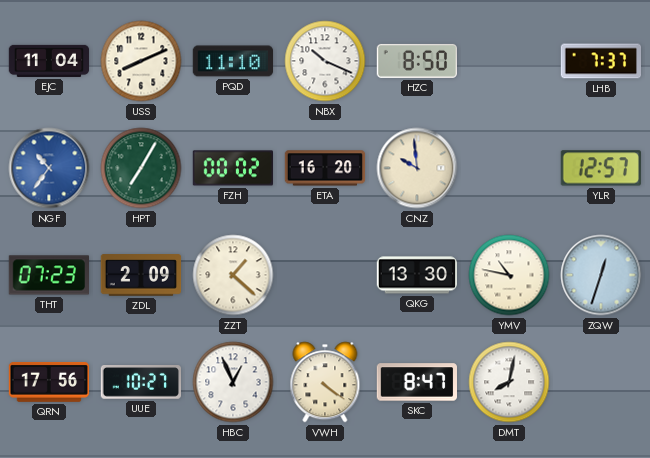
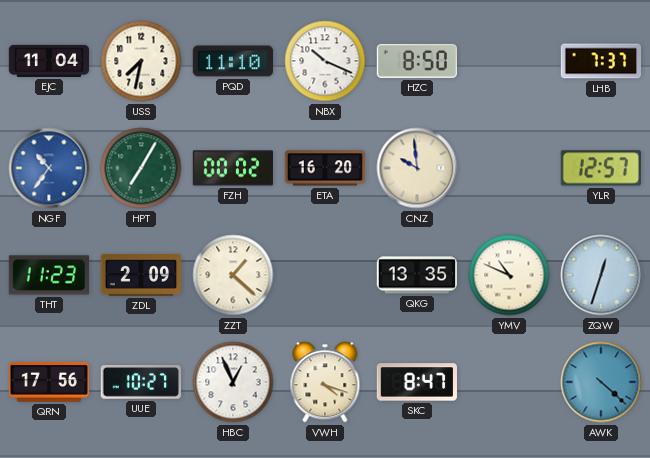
USS: 8:11 -> 7:32
THT: 07:23 -> 11:23
QKG: 13:30 -> 13:35
YMV: 10:47 -> 10:49
VWH: 4:21 -> 4:18
DMT: 8:02 -> none
AWK: none -> 4:22
